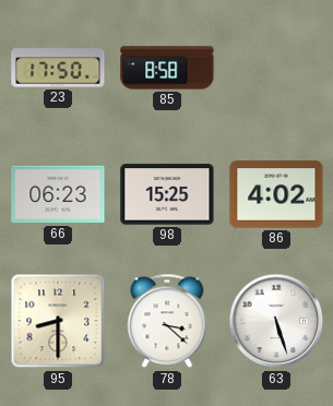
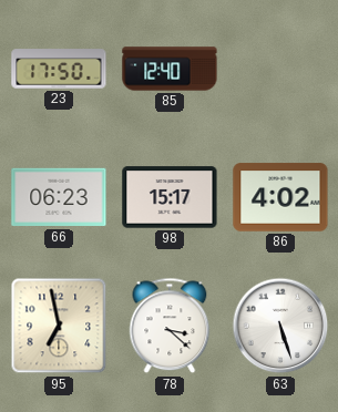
85: 8:58 -> 12:40
98: 15:25 -> 15:17
95: 8:30 -> 6:58
